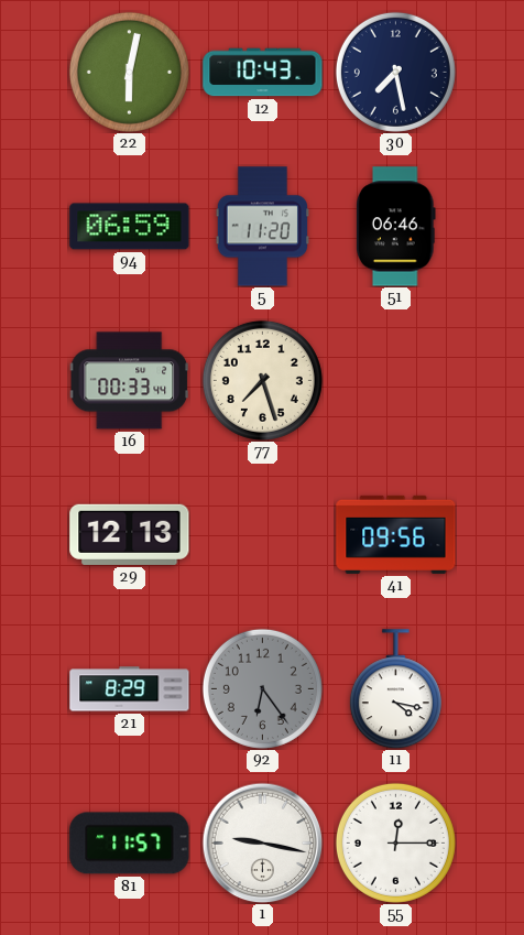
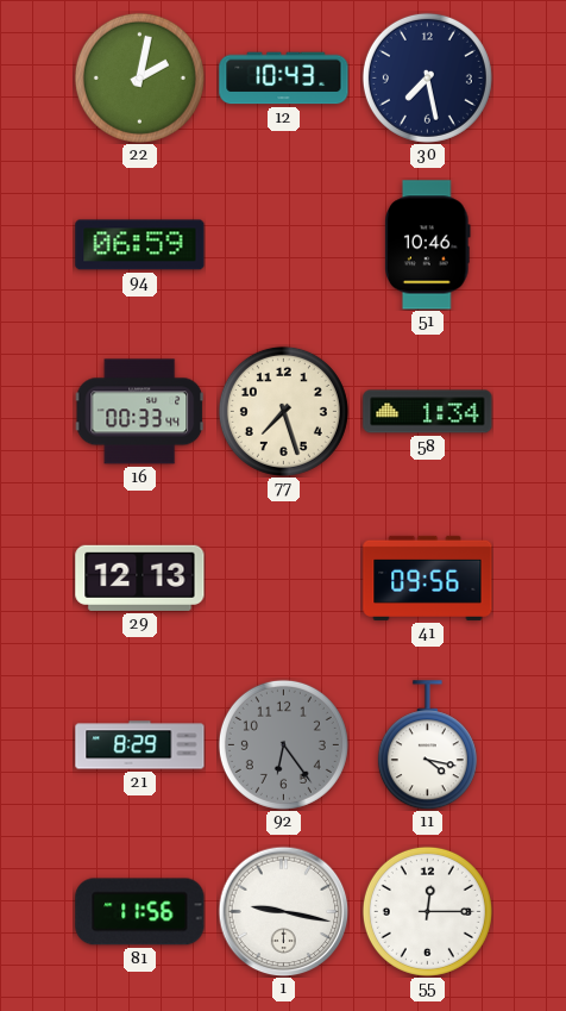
22: 6:02 -> 2:02
5: 11:20 -> none
51: 06:46 -> 10:46
58: none -> 1:34
81: 11:57 -> 11:56
